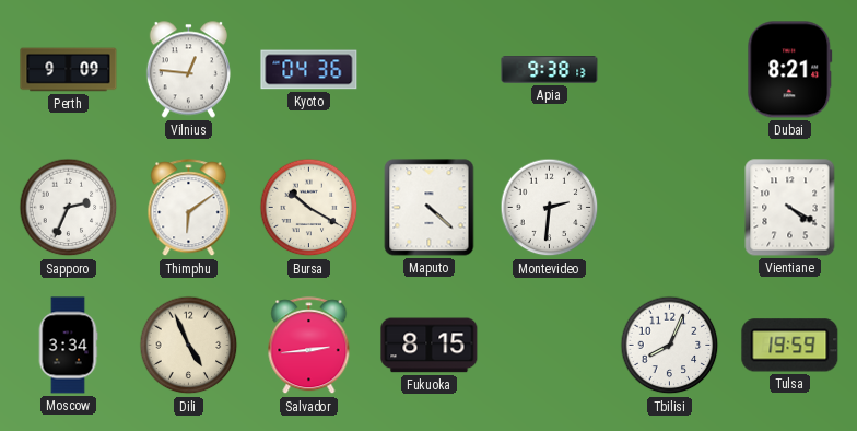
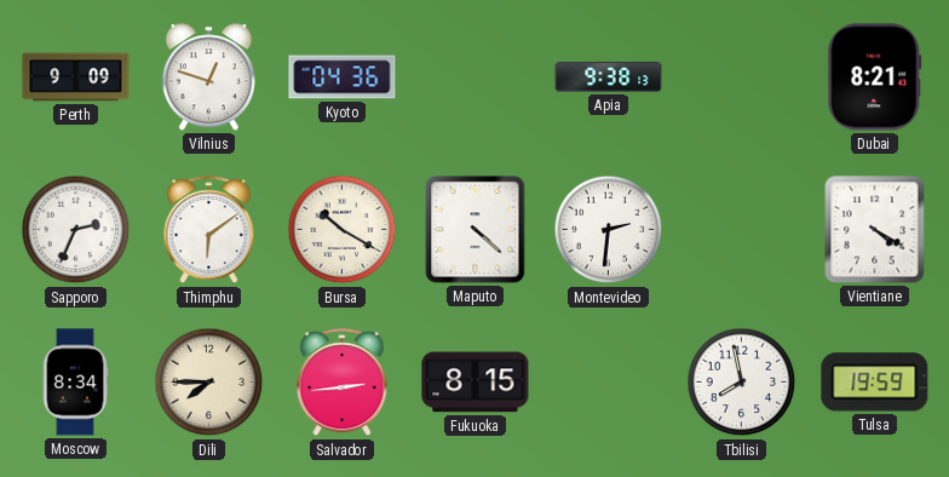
Vilnius: 12:46 -> 12:48
Moscow: 3:34 -> 8:34
Dili: 4:56 -> 7:45
Tbilisi: 8:04 -> 7:58
